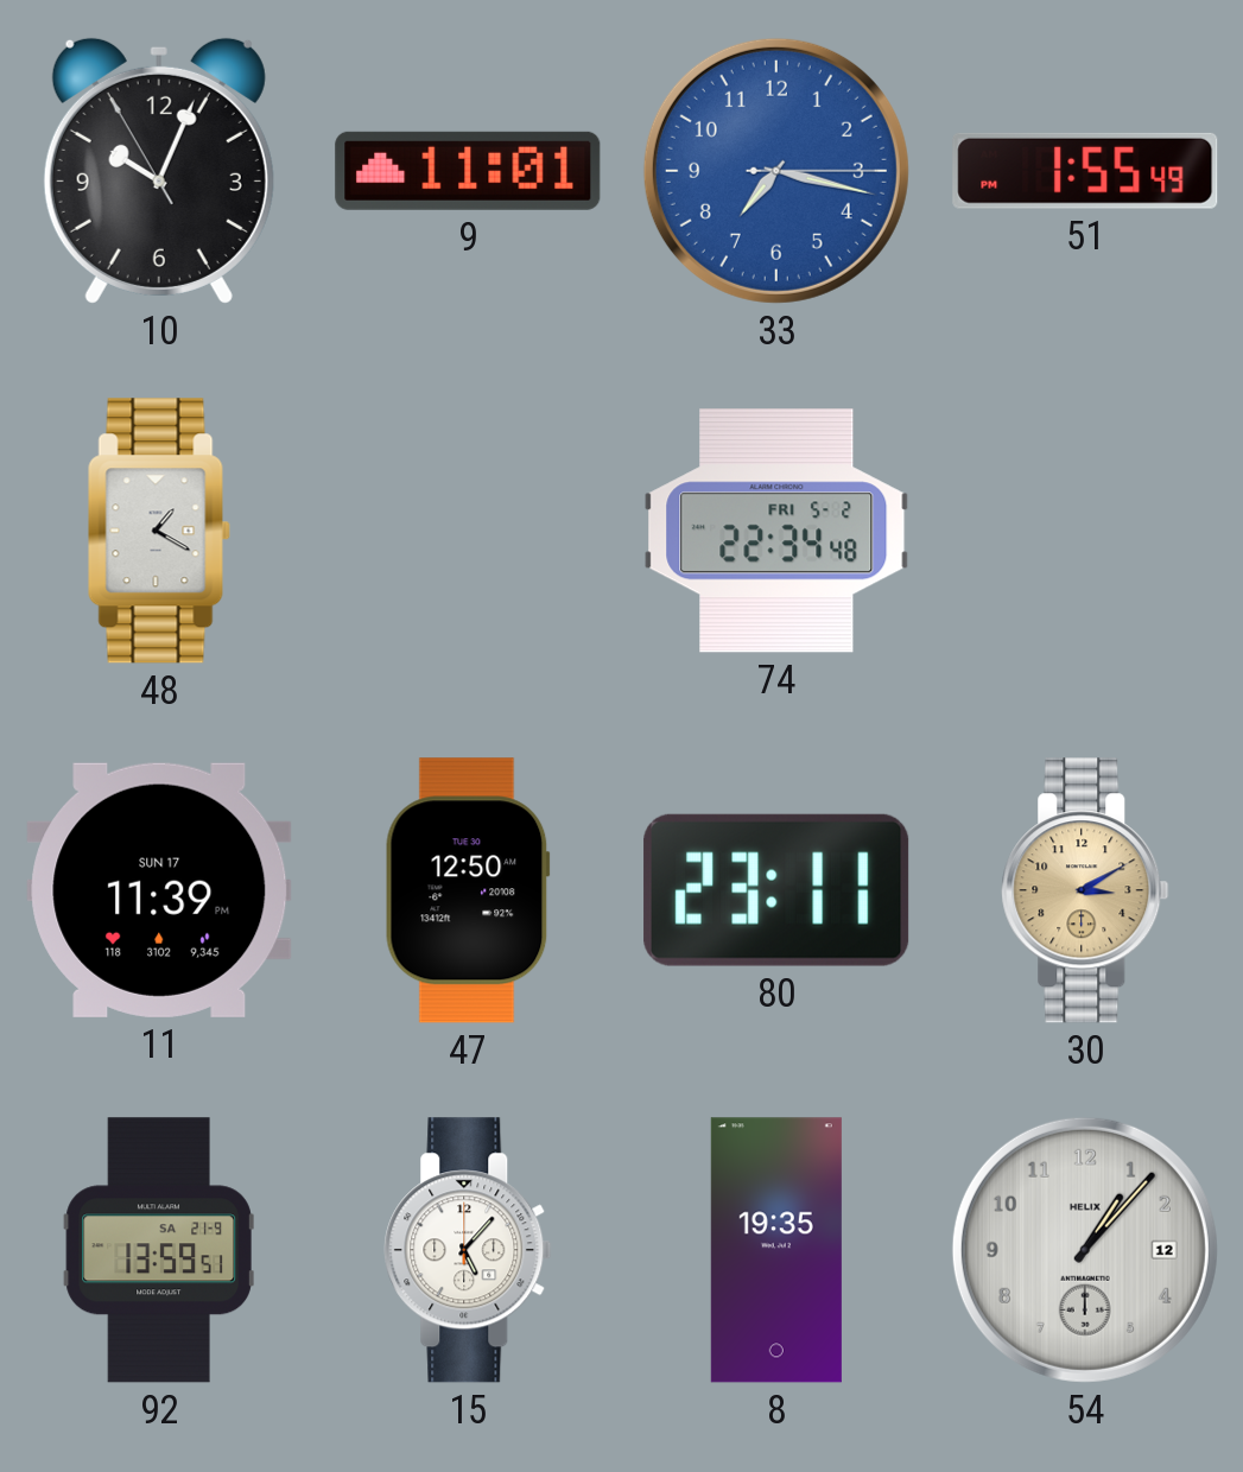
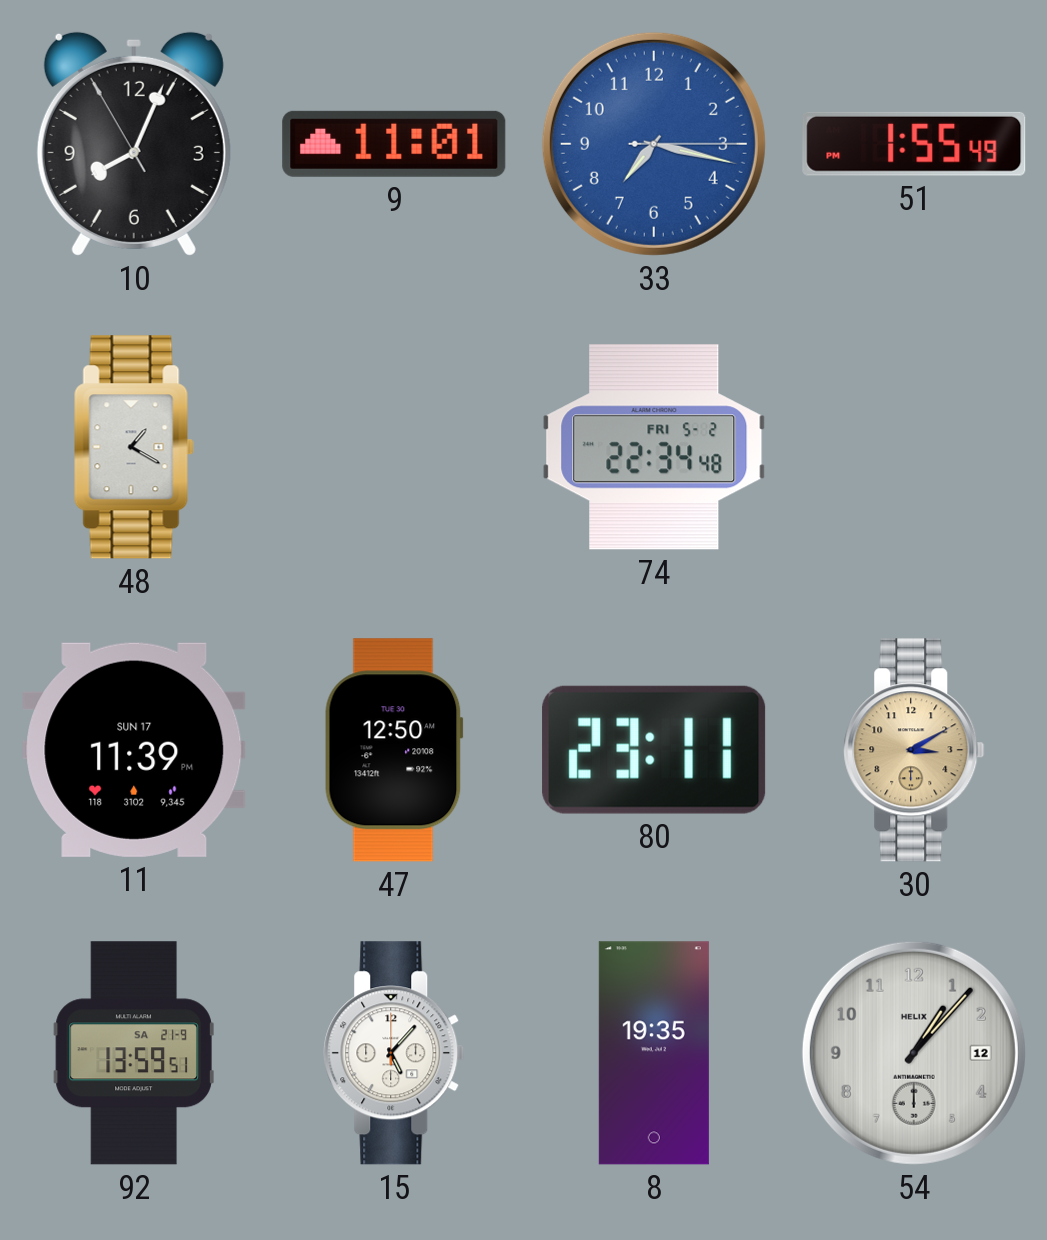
10: 10:03 -> 8:03
